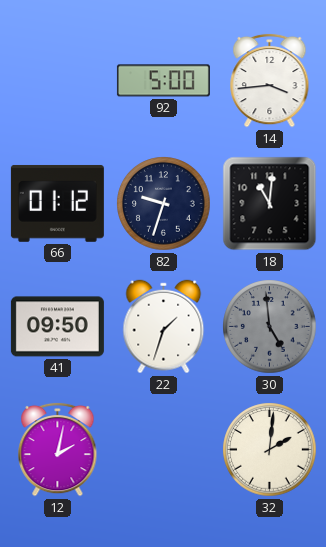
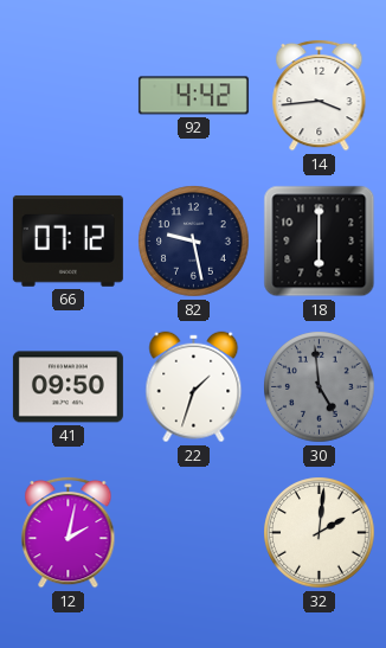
92: 5:00 -> 4:42
66: 01:12 -> 07:12
82: 9:33 -> 9:28
18: 11:01 -> 6:00
